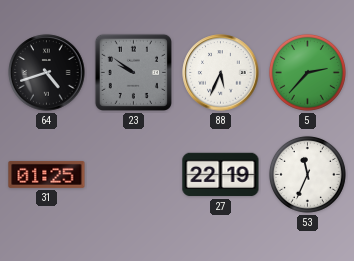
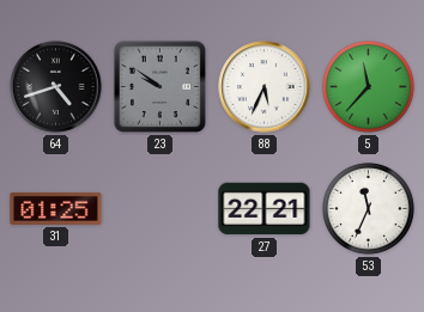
5: 2:37 -> 11:37
27: 22:19 -> 22:21
